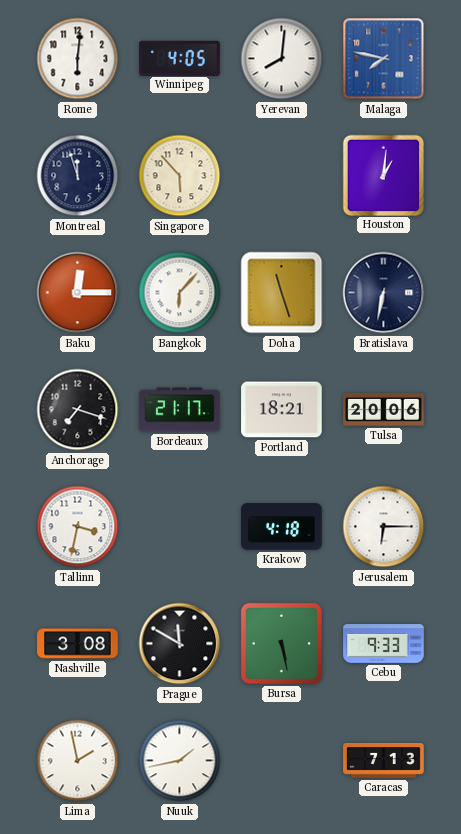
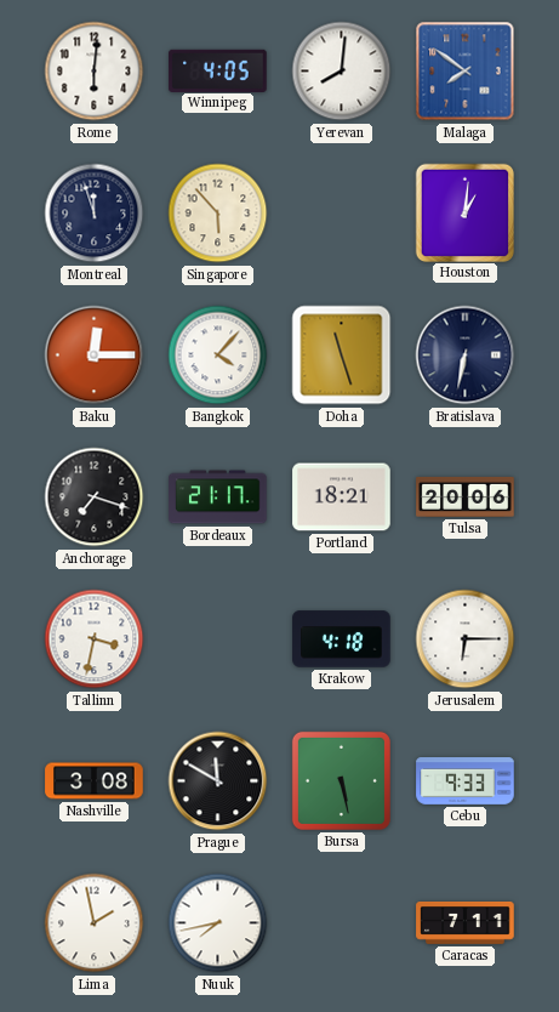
Malaga: 7:47 -> 7:51
Bangkok: 6:07 -> 4:07
Nuuk: 1:43 -> 7:43
Caracas: 7:13 -> 7:11
